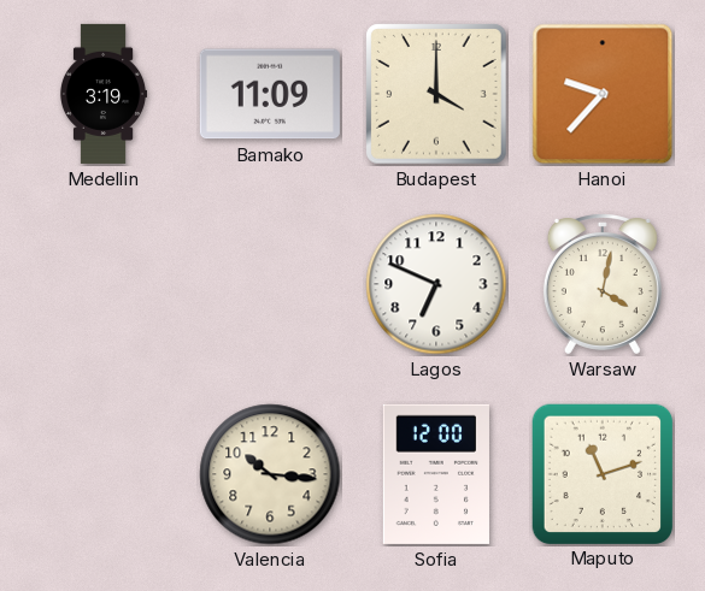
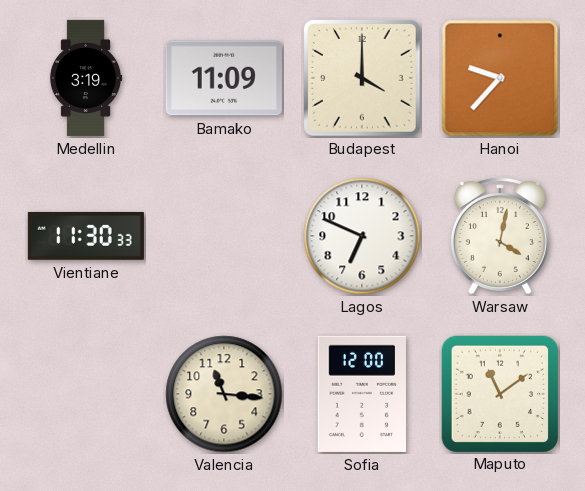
Vientiane: none -> 11:30
Valencia: 10:16 -> 11:16
Maputo: 11:12 -> 11:09
